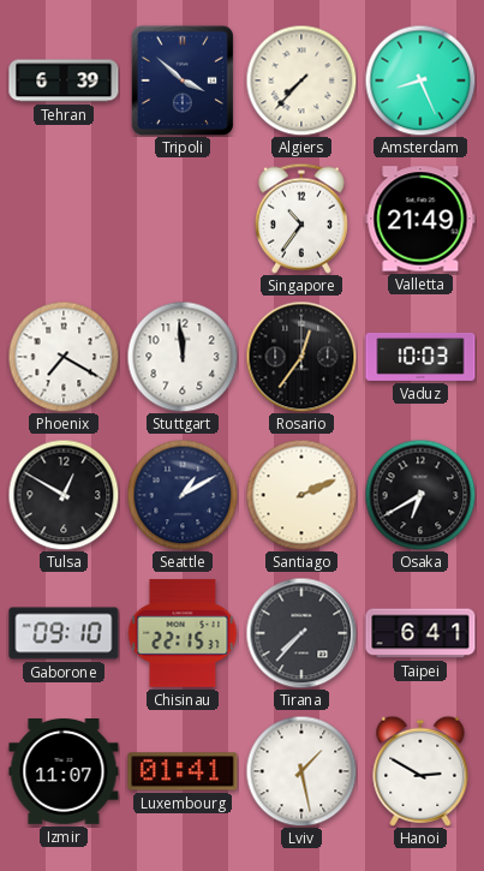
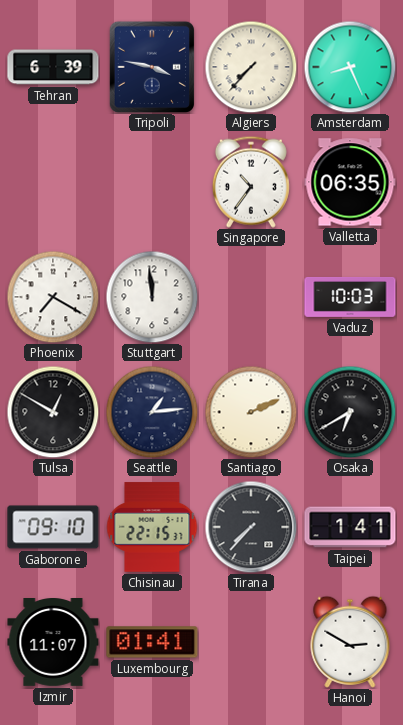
Tripoli: 3:52 -> 3:47
Valletta: 21:49 -> 06:35
Rosario: 12:36 -> none
Seattle: 1:10 -> 1:14
Taipei: 6:41 -> 1:41
Lviv: 1:28 -> none
